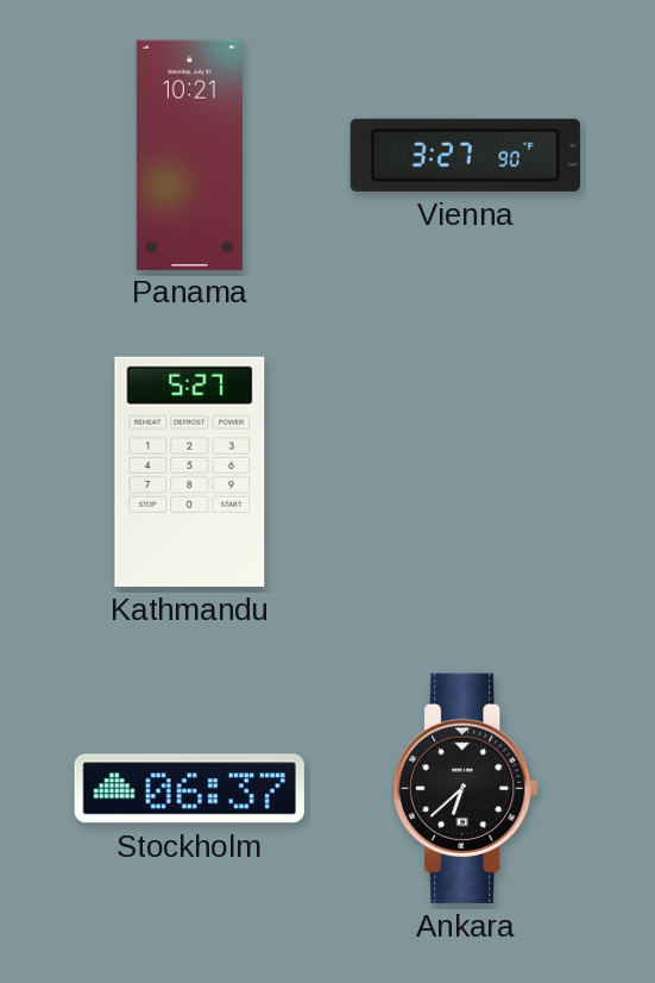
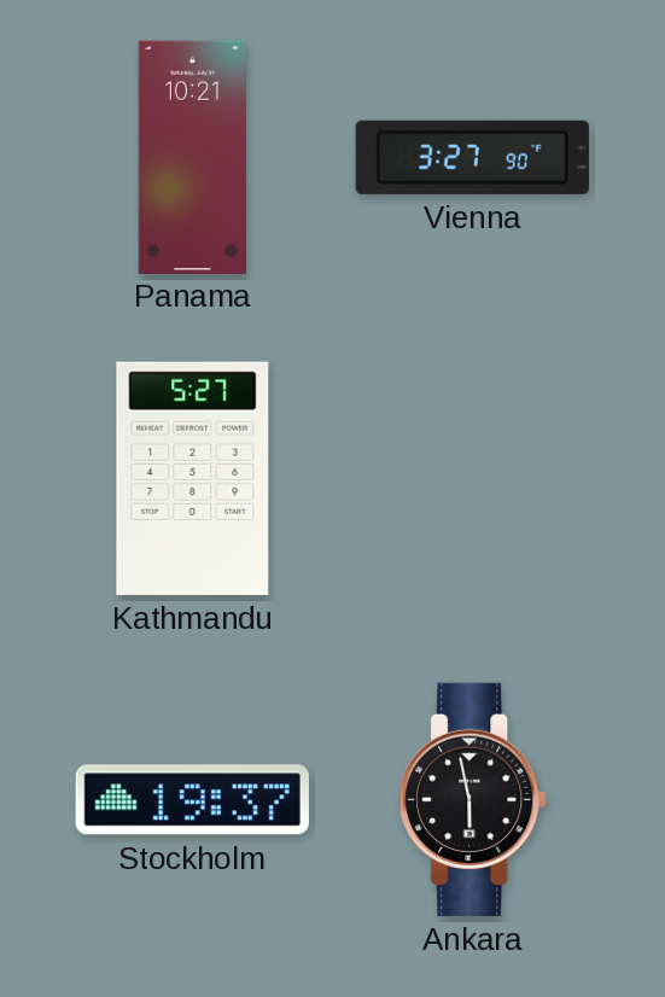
Stockholm: 06:37 -> 19:37
Ankara: 6:38 -> 5:58
